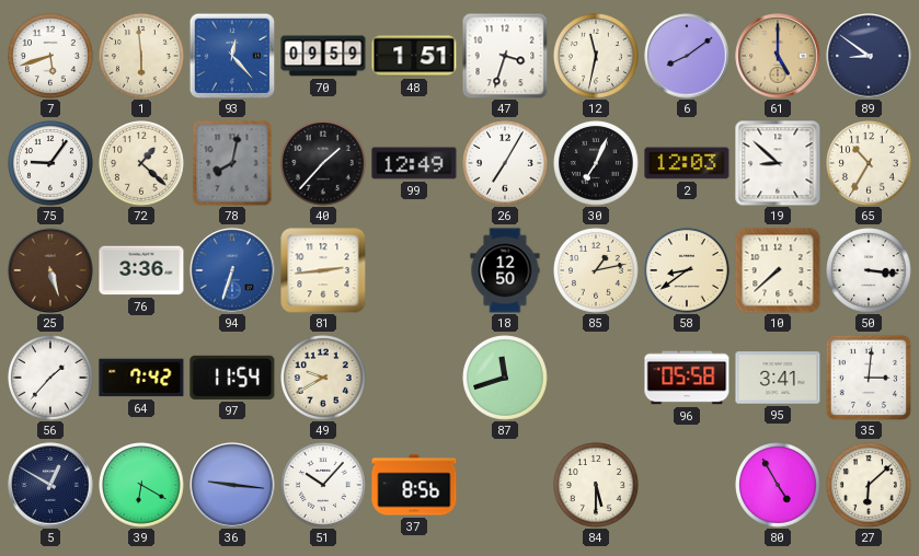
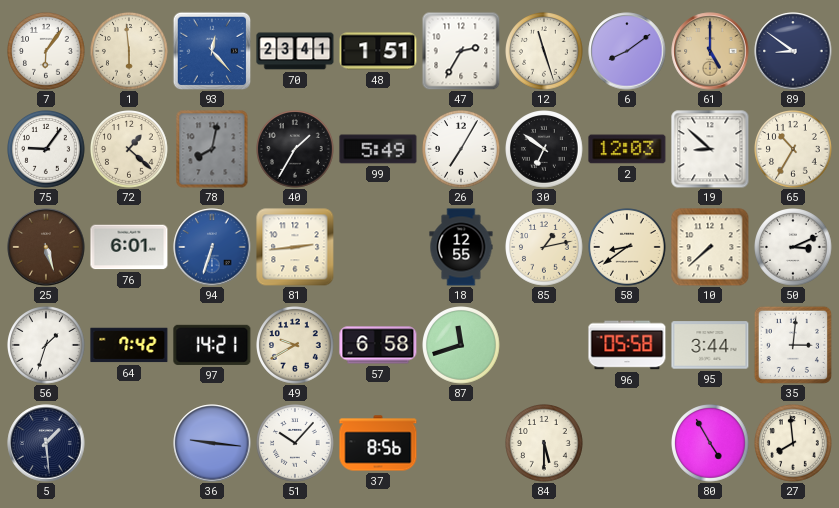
7: 5:42 -> 6:06
70: 09:59 -> 23:41
47: 3:33 -> 2:35
12: 11:32 -> 11:27
40: 1:37 -> 1:35
99: 12:49 -> 5:49
30: 7:04 -> 6:51
76: 3:36 -> 6:01
18: 12:50 -> 12:55
50: 3:16 -> 3:11
56: 1:37 -> 1:33
97: 11:54 -> 14:21
57: none -> 6:58
95: 3:41 -> 3:44
5: 12:50 -> 1:29
39: 6:20 -> none
27: 6:08 -> 7:59
